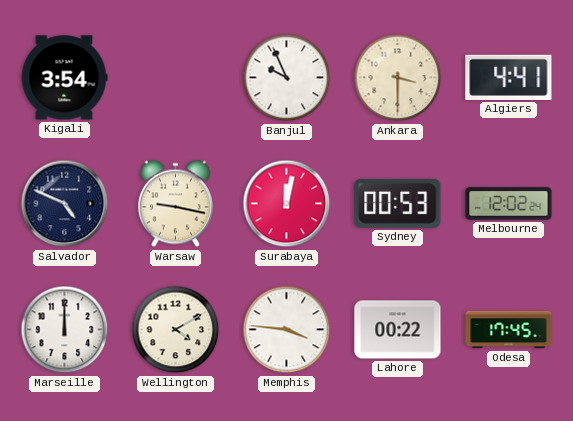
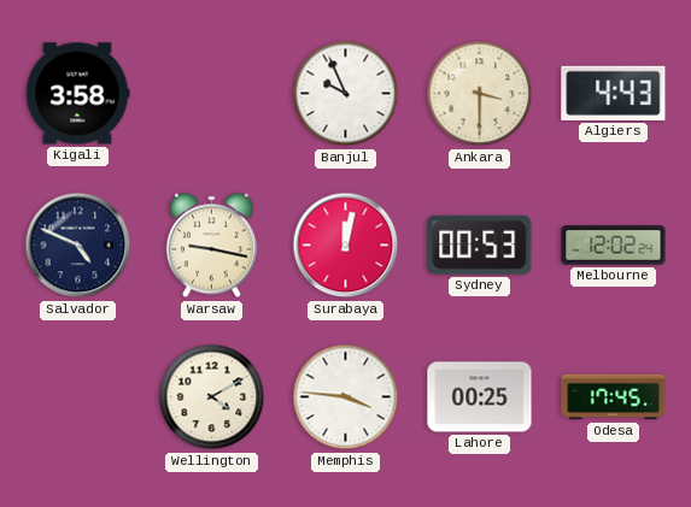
Kigali: 3:54 -> 3:58
Algiers: 4:41 -> 4:43
Marseille: 12:00 -> none
Lahore: 00:22 -> 00:25
